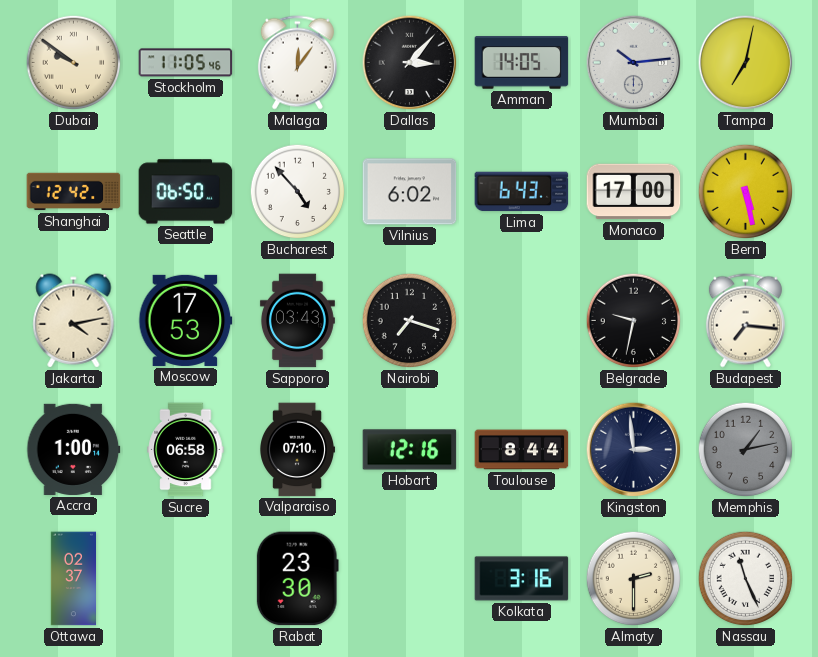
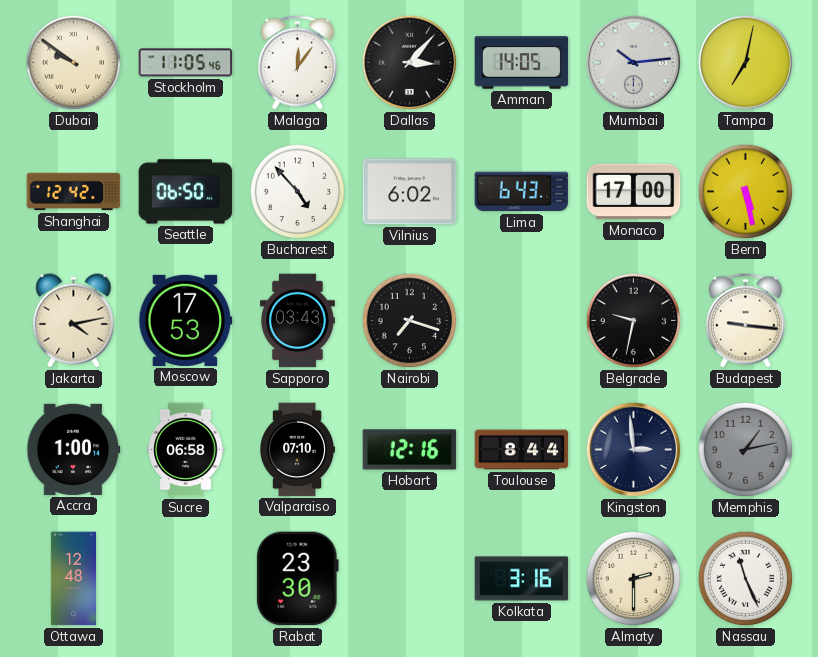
Budapest: 7:16 -> 9:16
Ottawa: 02:37 -> 12:48
